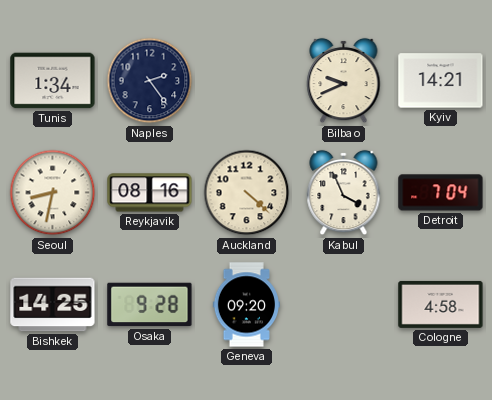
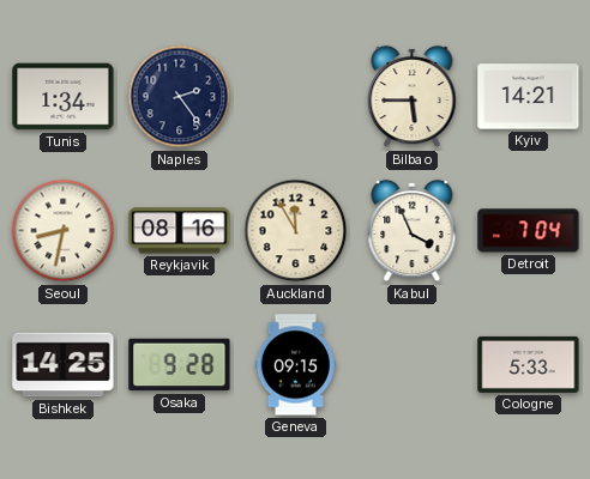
Bilbao: 9:41 -> 5:45
Auckland: 4:22 -> 11:55
Geneva: 09:20 -> 09:15
Cologne: 4:58 -> 5:33
